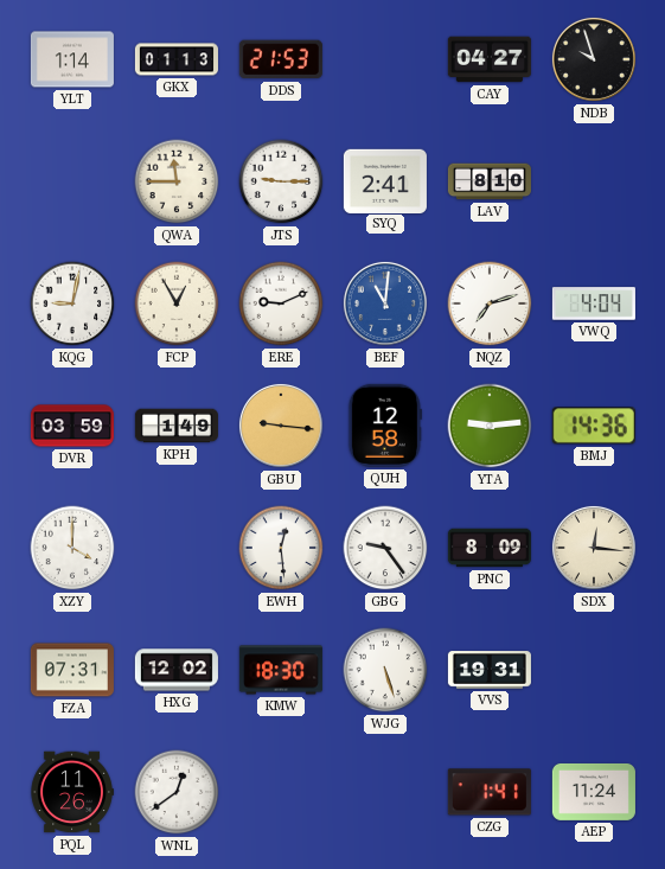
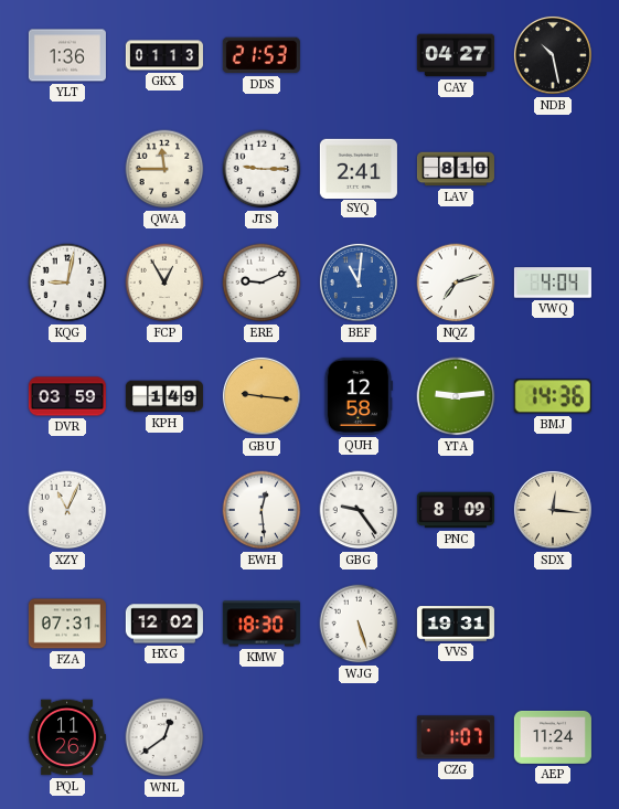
YLT: 1:14 -> 1:36
NDB: 9:57 -> 10:28
XZY: 4:00 -> 11:04
CZG: 1:41 -> 1:07
